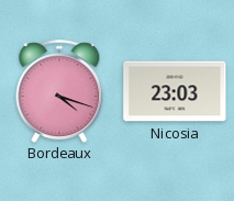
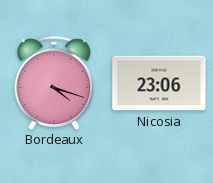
Nicosia: 23:03 -> 23:06
